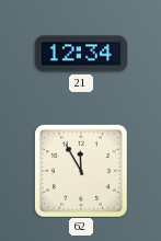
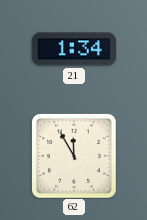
21: 12:34 -> 1:34
